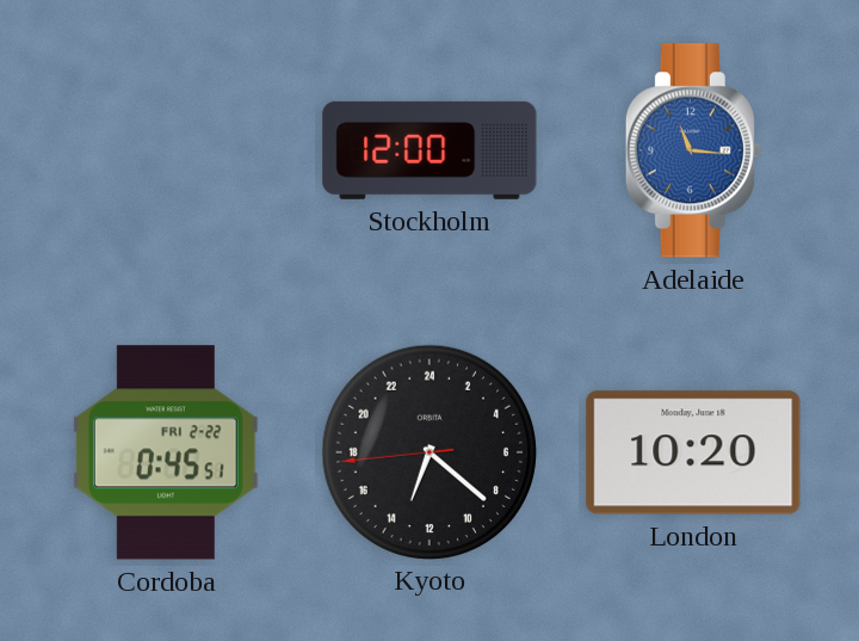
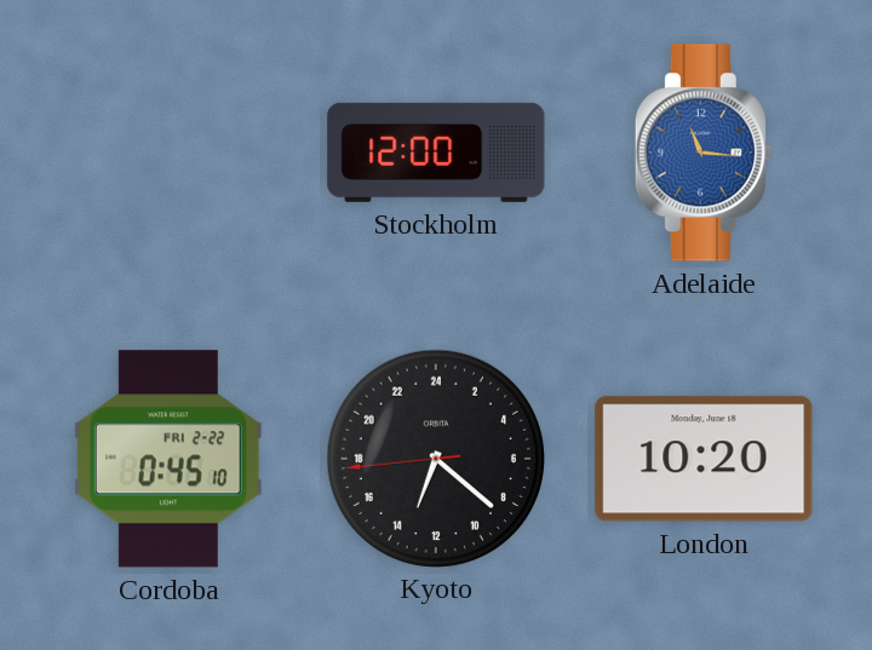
Cordoba: 0:45:51 -> 0:45:10
